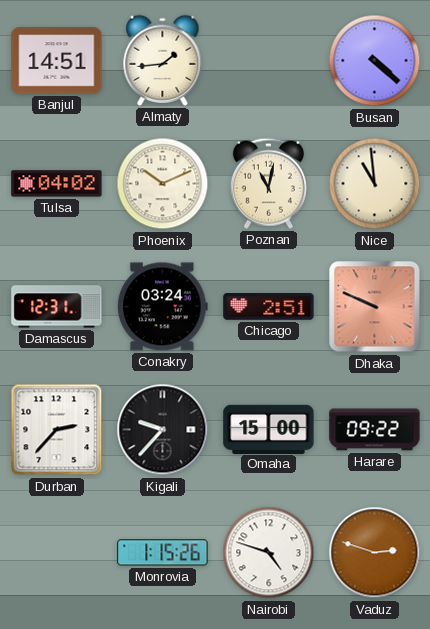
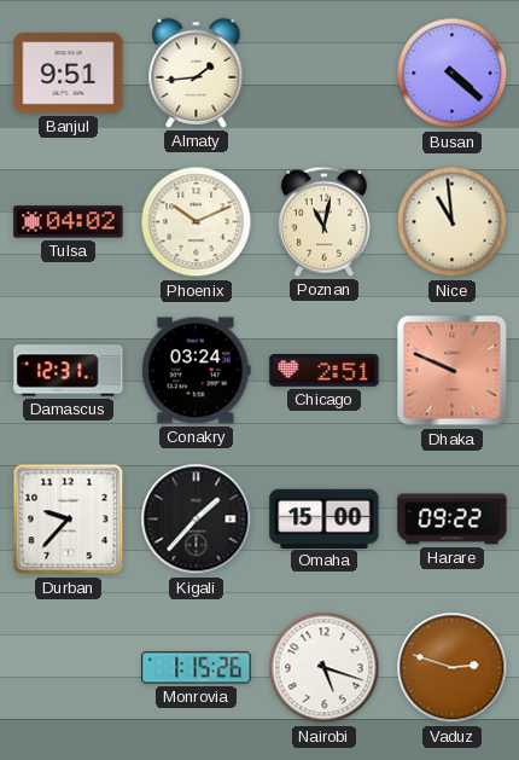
Banjul: 14:51 -> 9:51
Durban: 2:37 -> 9:37
Kigali: 9:37 -> 1:37
Nairobi: 4:48 -> 5:18
